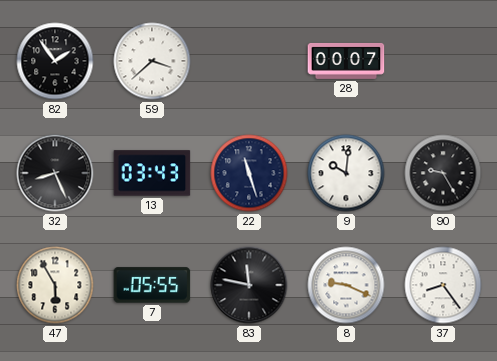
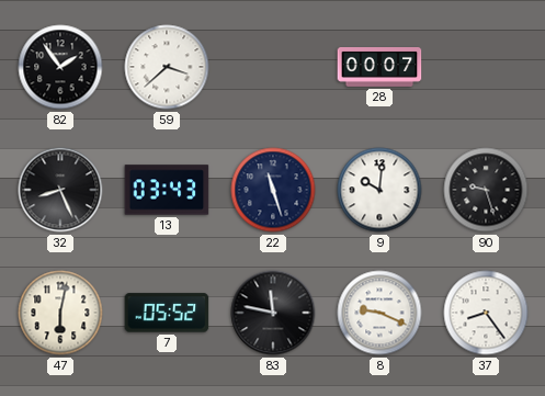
90: 9:25 -> 9:27
47: 5:55 -> 6:02
7: 05:55 -> 05:52
